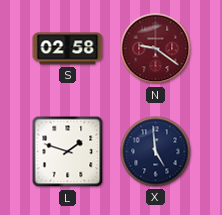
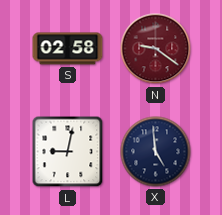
L: 1:48 -> 9:02
